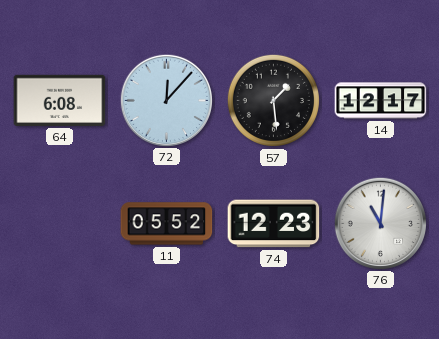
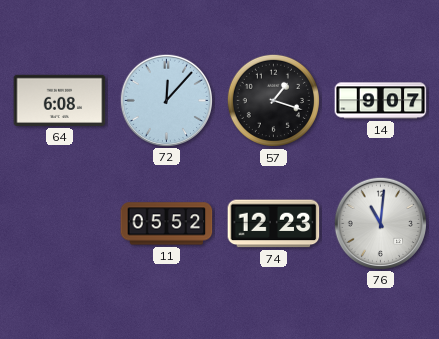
57: 1:29 -> 1:18
14: 12:17 -> 9:07
